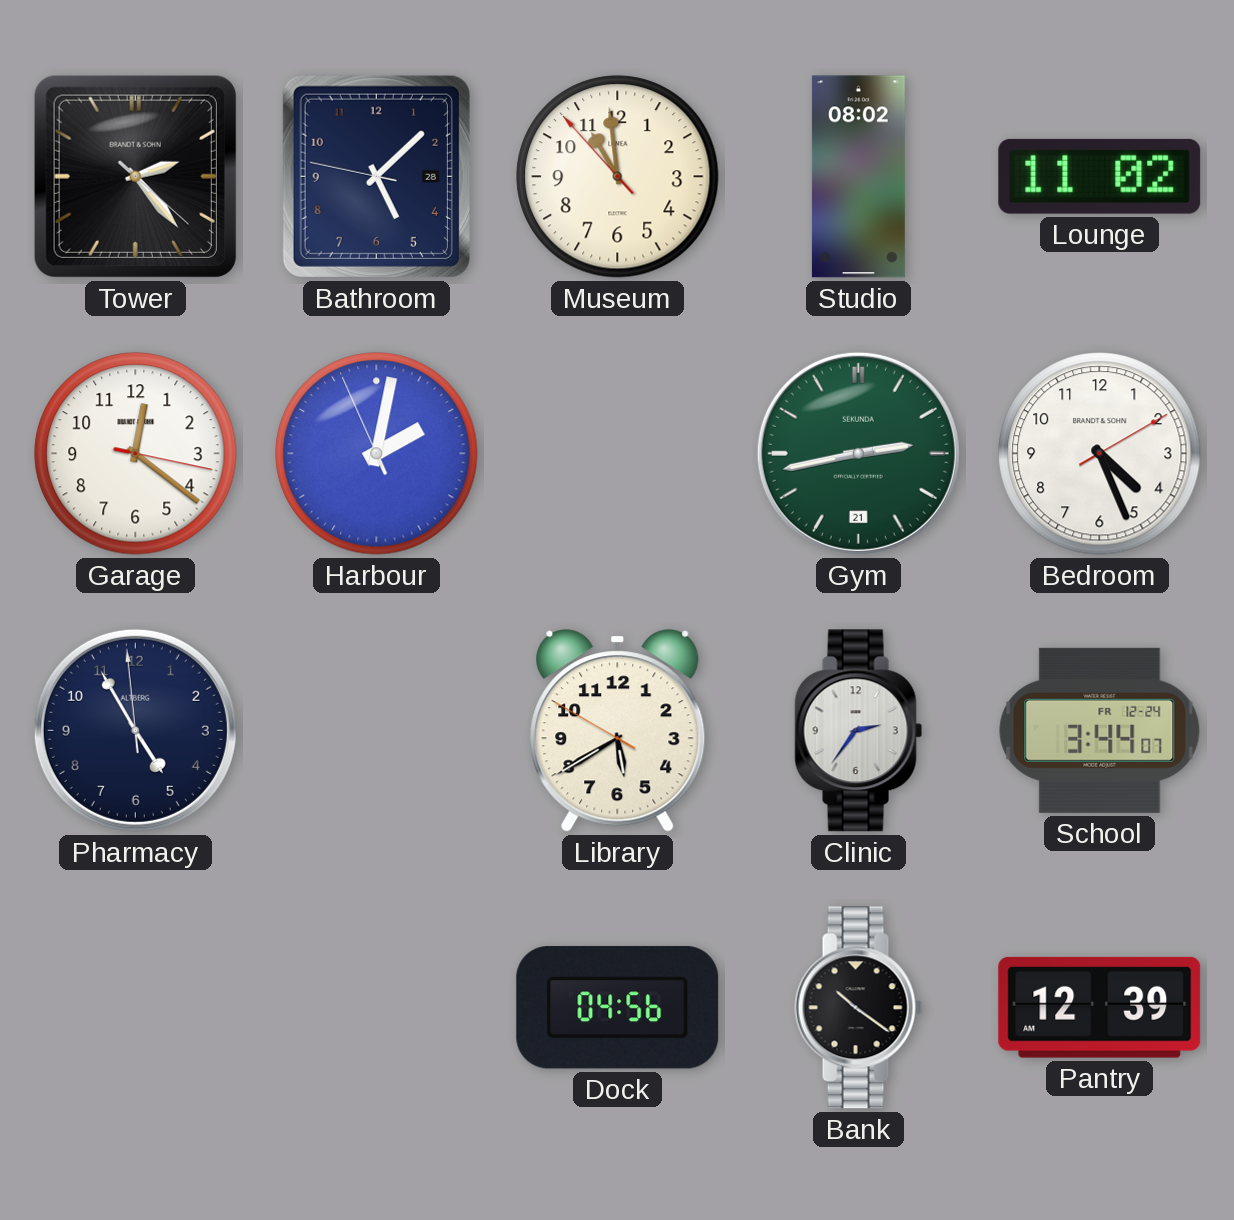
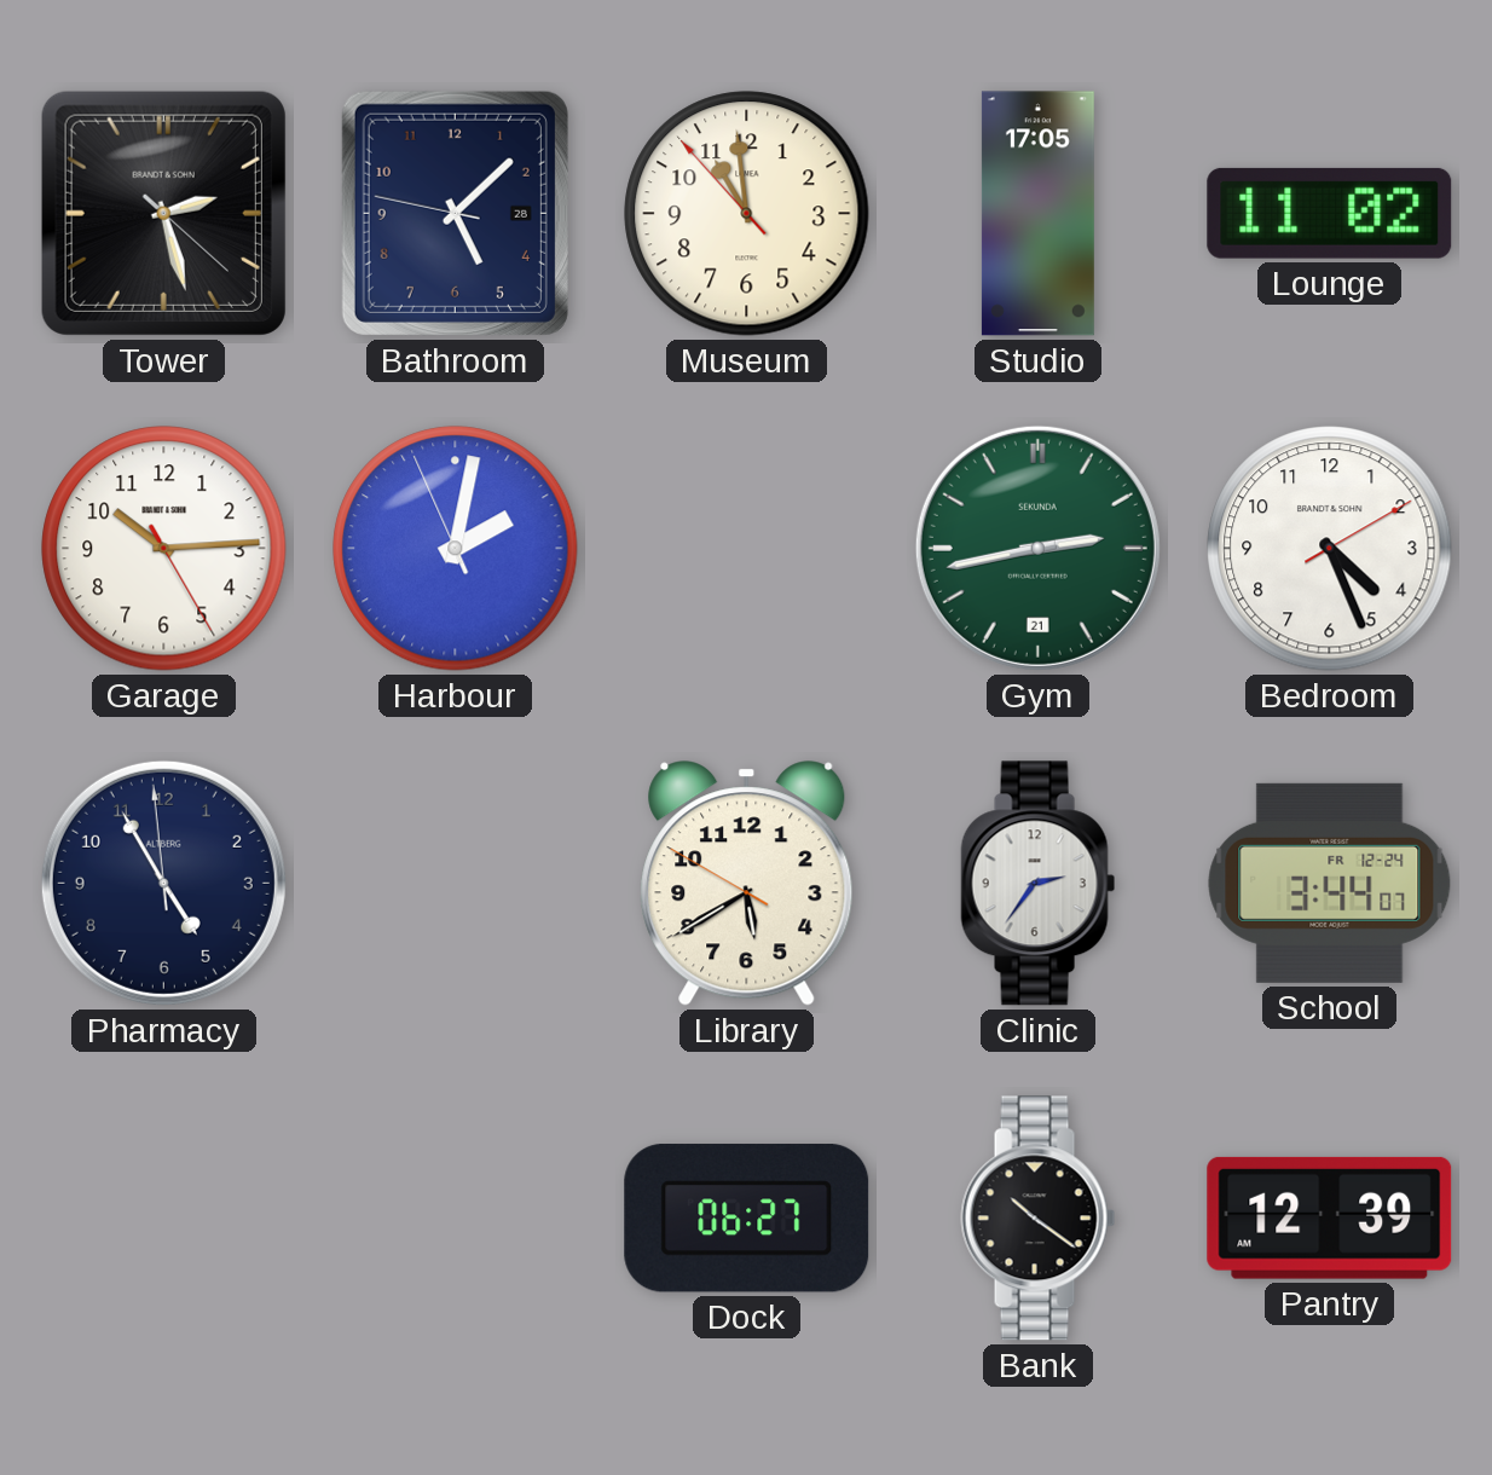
Tower: 2:23 -> 2:27
Studio: 08:02 -> 17:05
Garage: 12:21 -> 10:14
Dock: 04:56 -> 06:27
